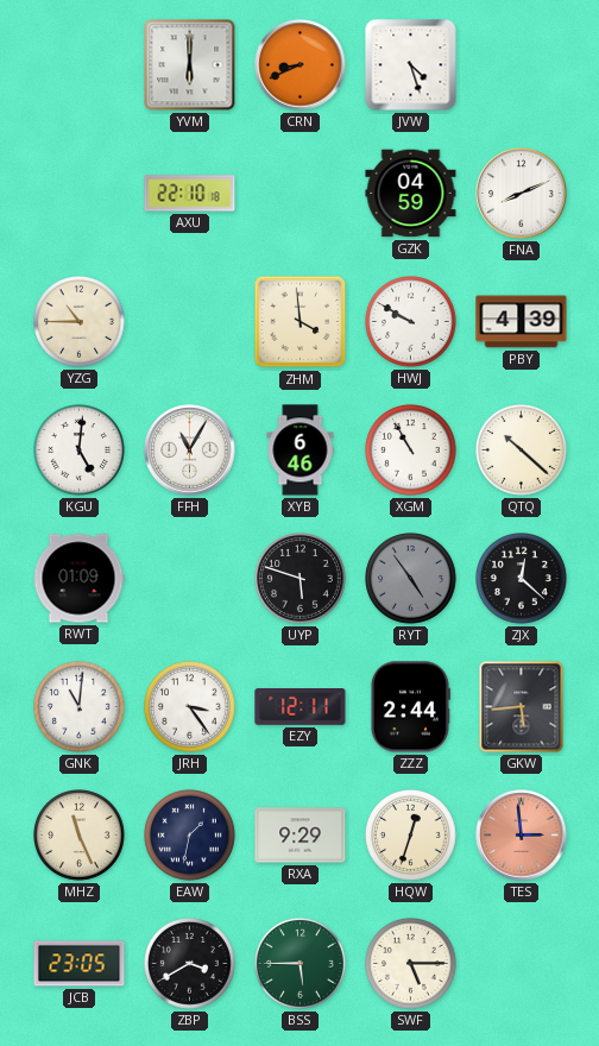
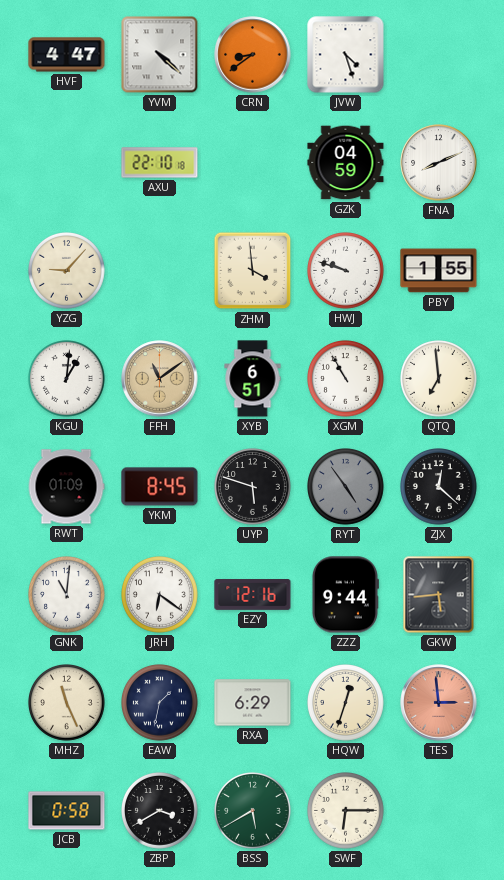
HVF: none -> 4:47
YVM: 6:00 -> 4:22
CRN: 8:41 -> 8:39
YZG: 10:45 -> 9:07
HWJ: 9:50 -> 9:48
PBY: 4:39 -> 1:55
KGU: 5:01 -> 1:01
FFH: 11:05 -> 11:09
FFH dial: white -> champagne
XYB: 6:46 -> 6:51
QTQ: 10:22 -> 6:59
YKM: none -> 8:45
JRH: 3:24 -> 6:21
EZY: 12:11 -> 12:16
ZZZ: 2:44 -> 9:44
RXA: 9:29 -> 6:29
JCB: 23:05 -> 0:58
BSS: 5:45 -> 5:40
SWF: 5:15 -> 6:15
